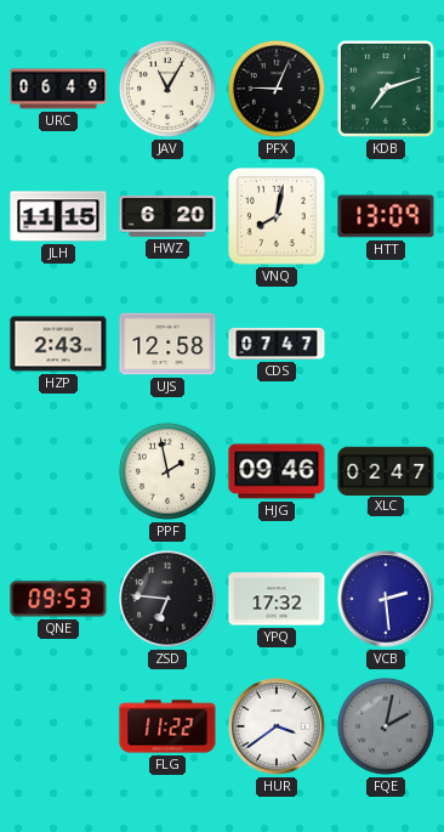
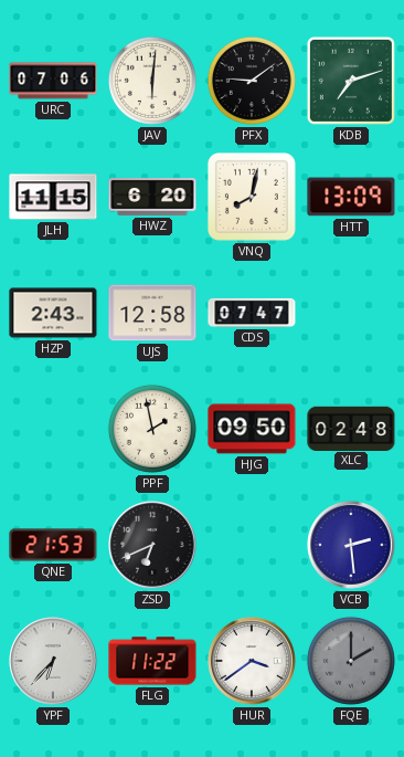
URC: 06:49 -> 07:06
JAV: 11:05 -> 6:01
PFX: 9:04 -> 9:09
HJG: 09:46 -> 09:50
XLC: 02:47 -> 02:48
QNE: 09:53 -> 21:53
ZSD: 6:46 -> 6:41
YPQ: 17:32 -> none
YPF: none -> 6:37
FQE: 2:02 -> 2:00
